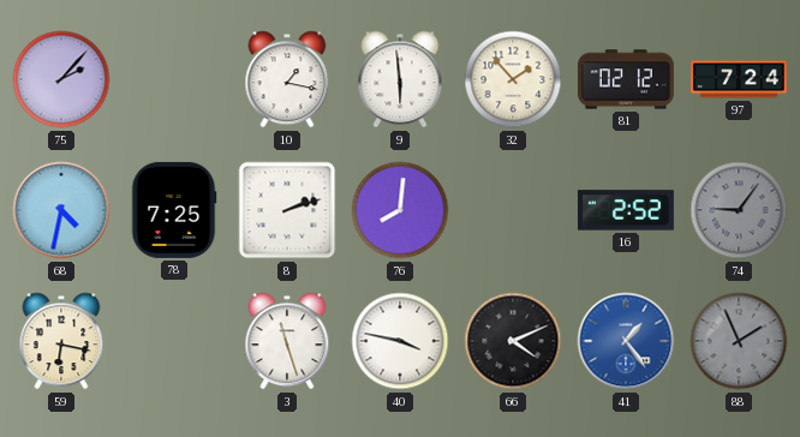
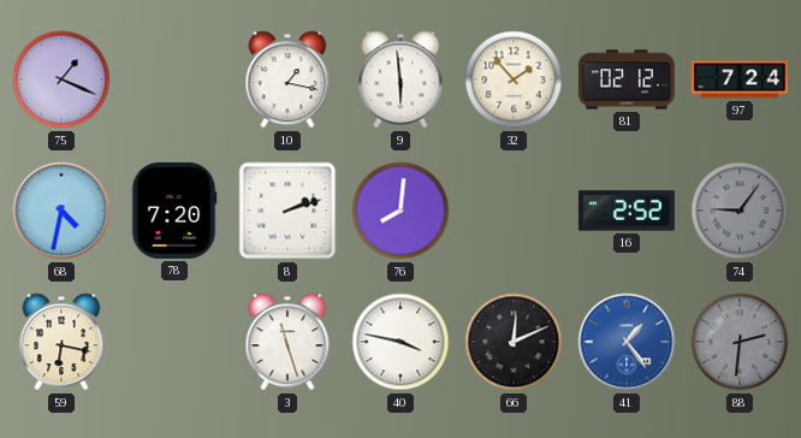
75: 2:07 -> 1:19
78: 7:25 -> 7:20
66: 4:11 -> 12:11
88: 1:56 -> 2:31
